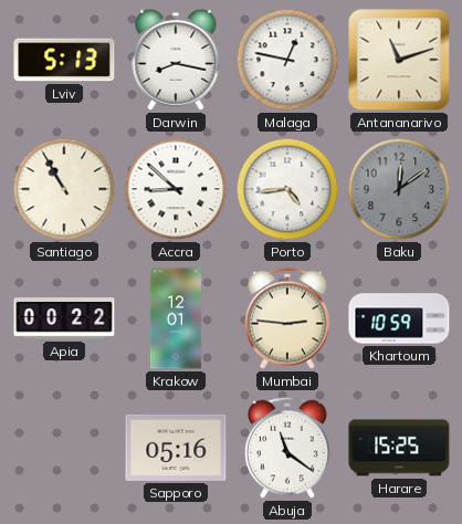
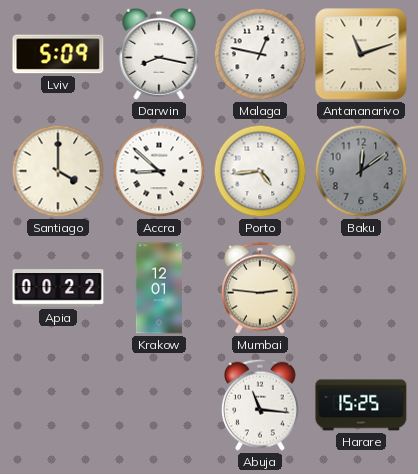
Lviv: 5:13 -> 5:09
Santiago: 10:55 -> 4:00
Khartoum: 10:59 -> none
Sapporo: 05:16 -> none
Abuja: 11:21 -> 11:16
